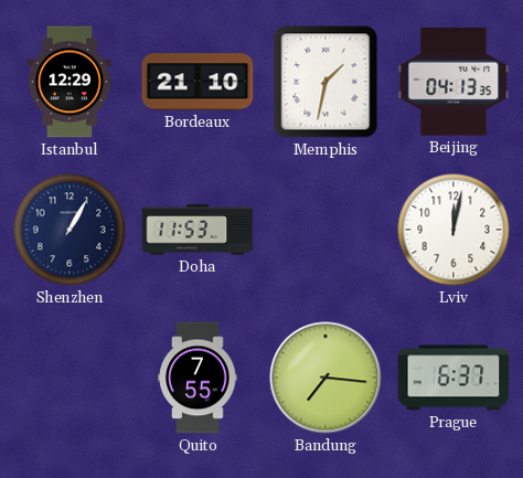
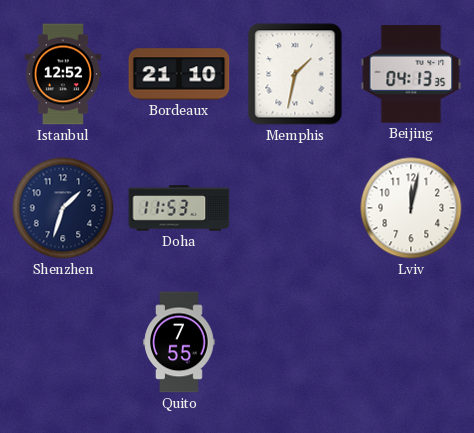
Istanbul: 12:29 -> 12:52
Shenzhen: 1:05 -> 1:33
Bandung: 7:16 -> none
Prague: 6:37 -> none
